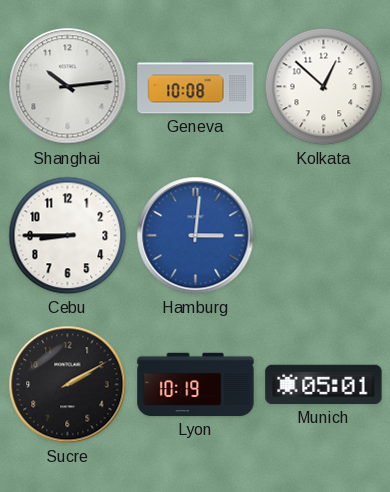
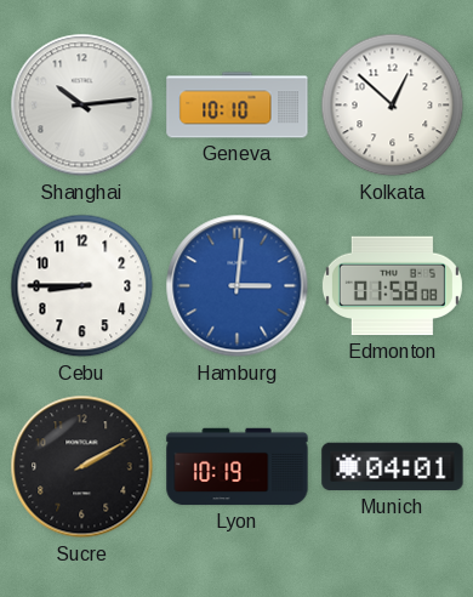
Geneva: 10:08 -> 10:10
Edmonton: none -> 01:58
Munich: 05:01 -> 04:01
